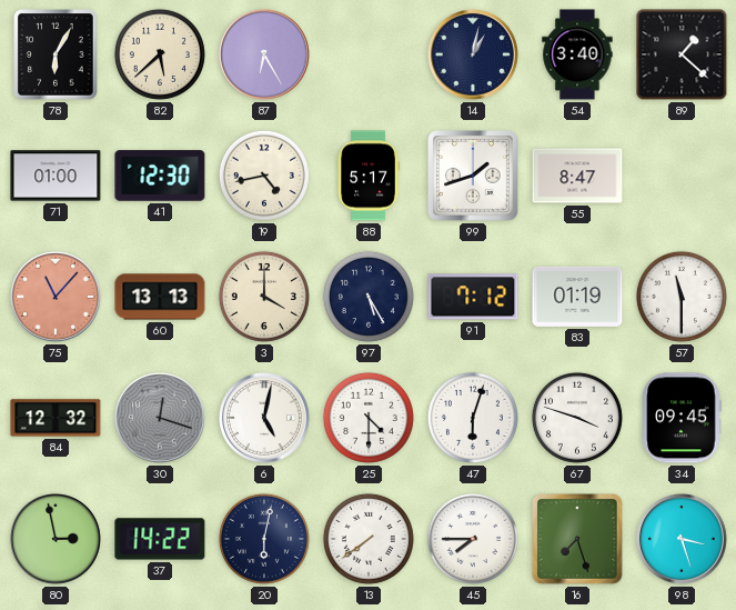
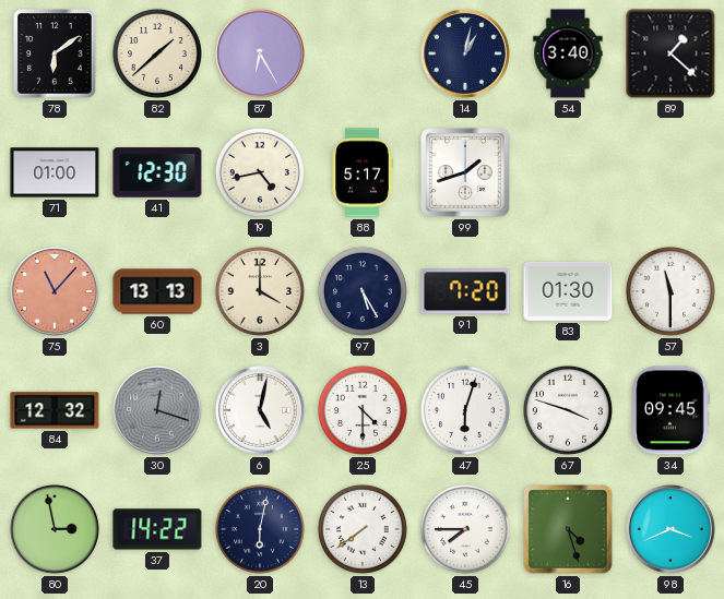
78: 6:05 -> 6:09
82: 5:38 -> 1:38
55: 8:47 -> none
91: 7:12 -> 7:20
83: 01:19 -> 01:30
16: 7:27 -> 4:27
98: 3:27 -> 3:41
